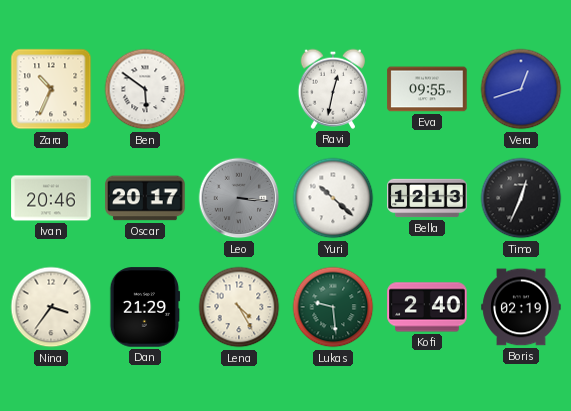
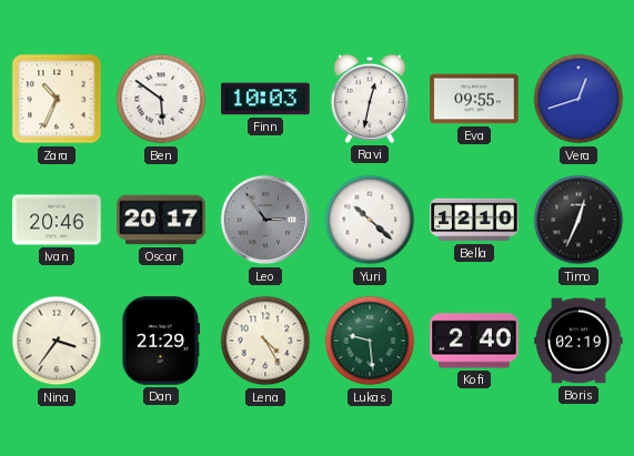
Finn: none -> 10:03
Leo: 3:16 -> 2:54
Bella: 12:13 -> 12:10
